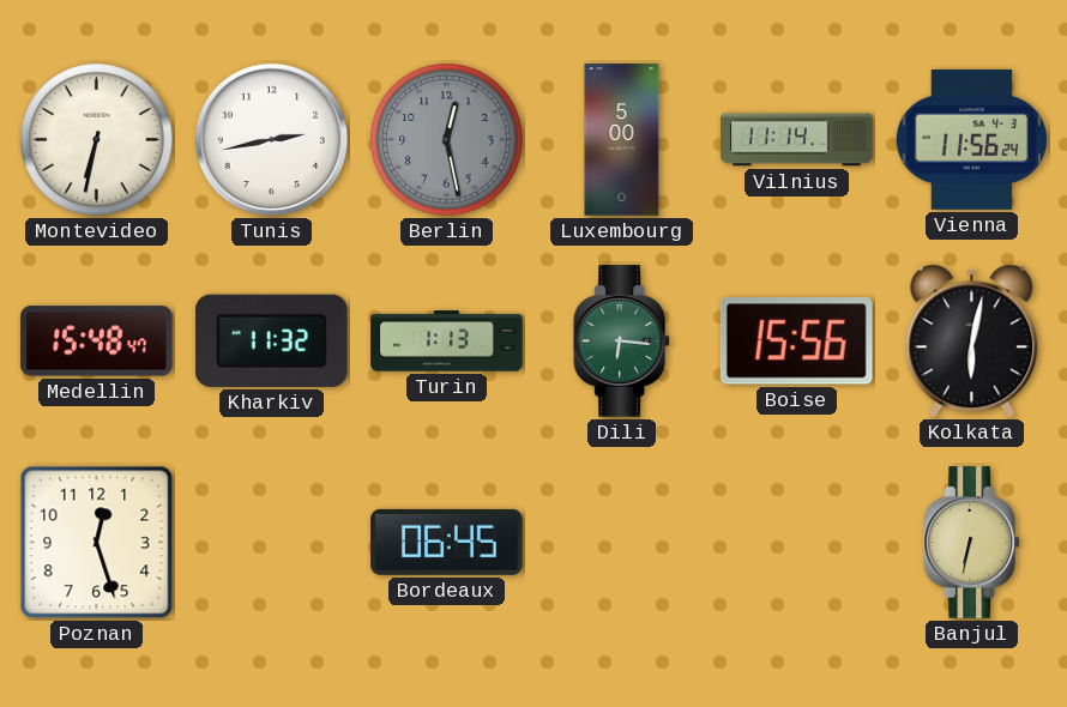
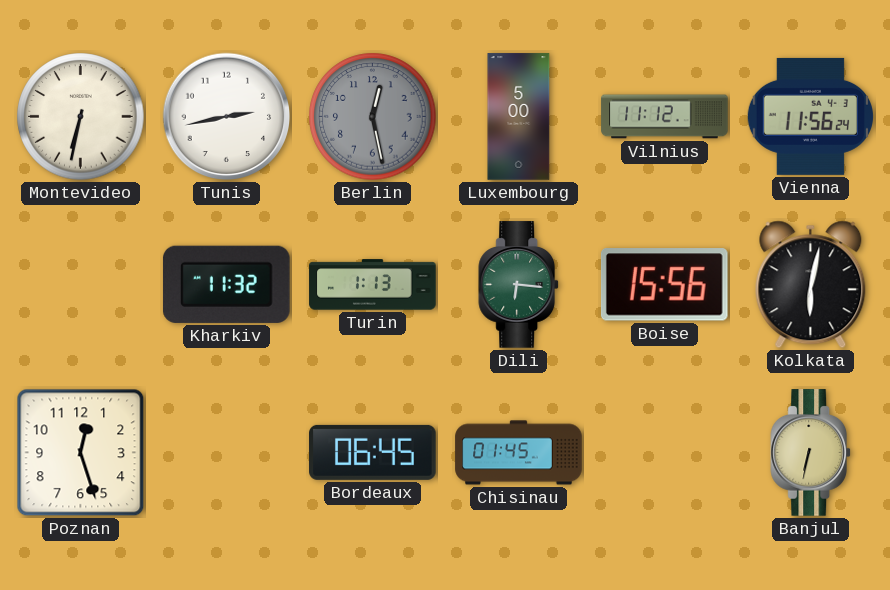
Vilnius: 11:14 -> 11:12
Medellin: 15:48 -> none
Chisinau: none -> 01:45
